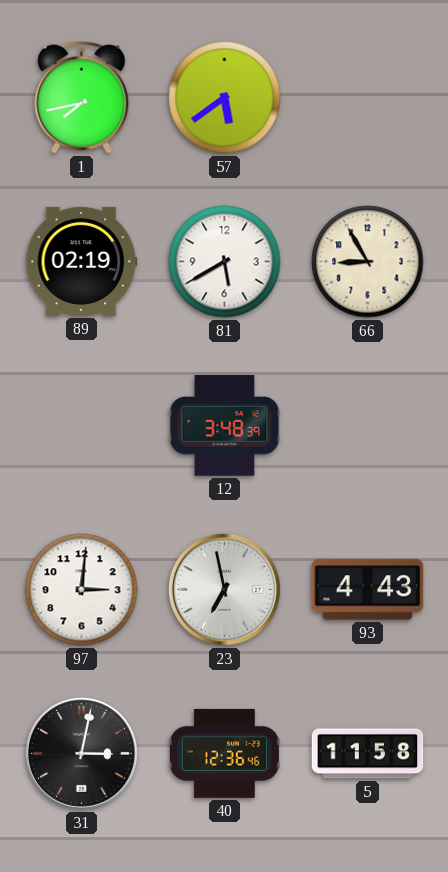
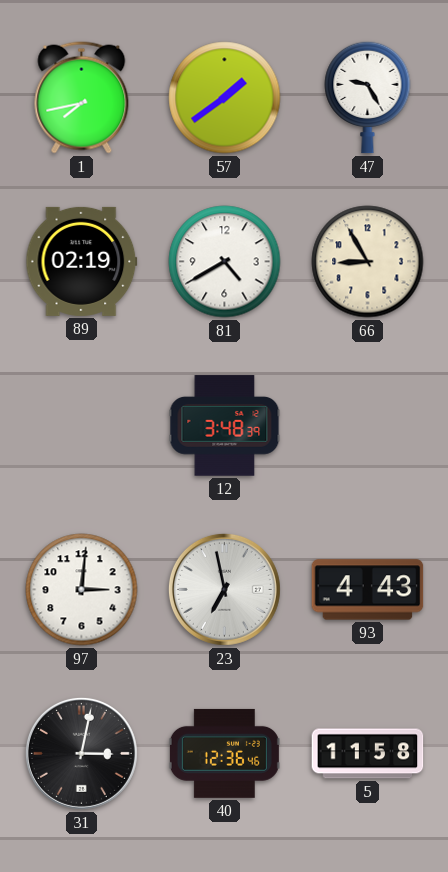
57: 5:39 -> 1:39
47: none -> 9:25
81: 5:40 -> 4:40
